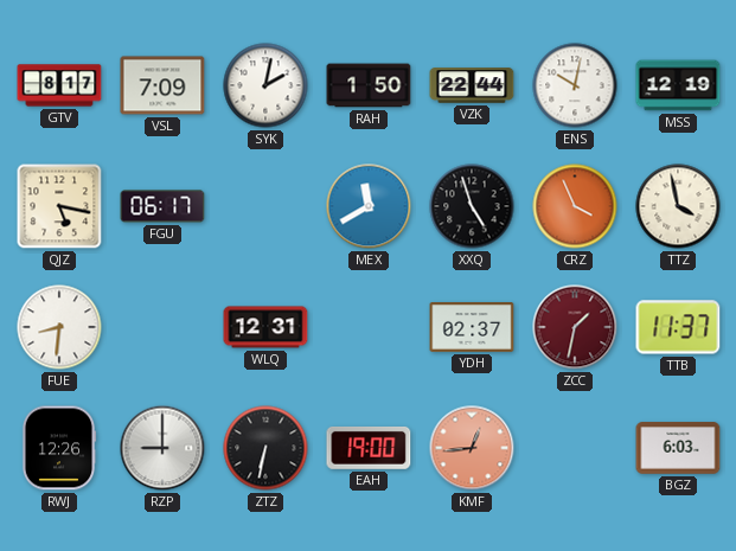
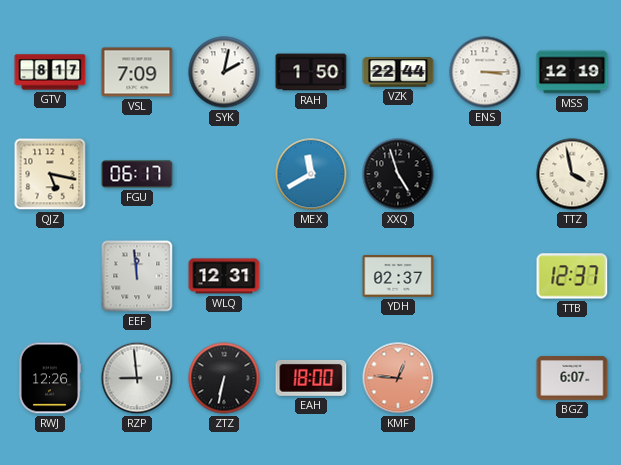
ENS: 10:02 -> 3:15
CRZ: 3:56 -> none
FUE: 8:31 -> none
EEF: none -> 11:59
ZCC: 1:32 -> none
TTB: 11:37 -> 12:37
RZP: 9:00 -> 8:59
EAH: 19:00 -> 18:00
KMF: 12:44 -> 12:46
BGZ: 6:03 -> 6:07
